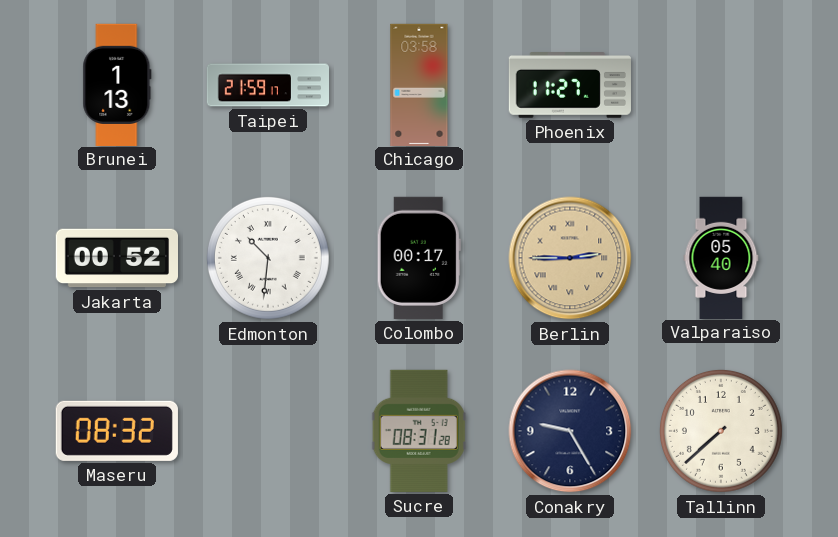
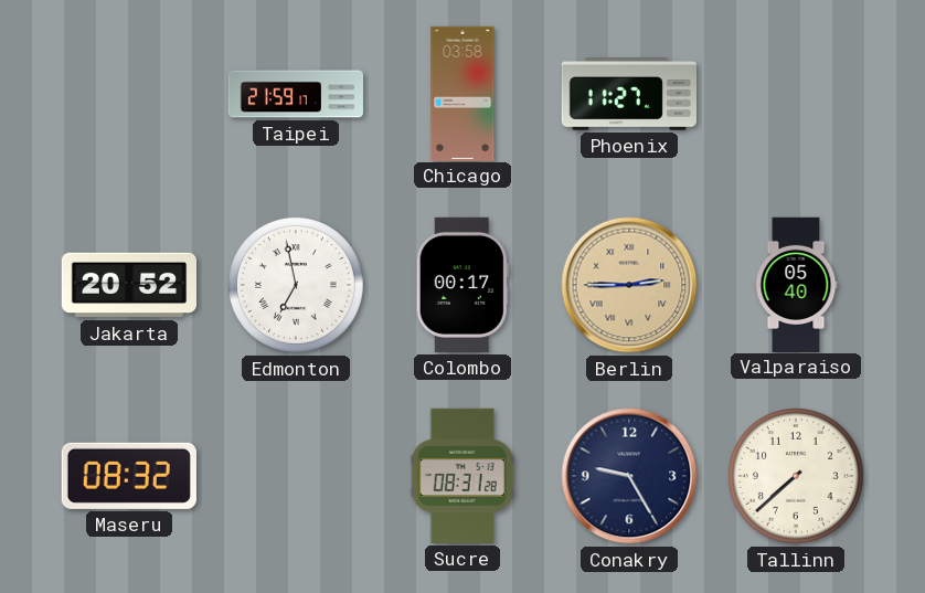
Brunei: 1:13 -> none
Jakarta: 00:52 -> 20:52
Edmonton: 10:31 -> 6:58
